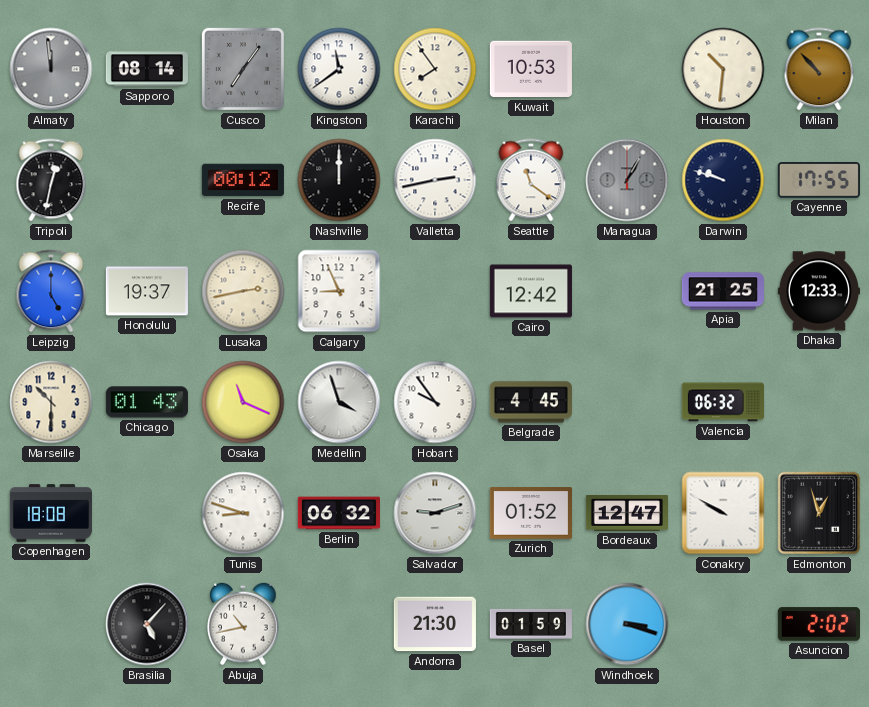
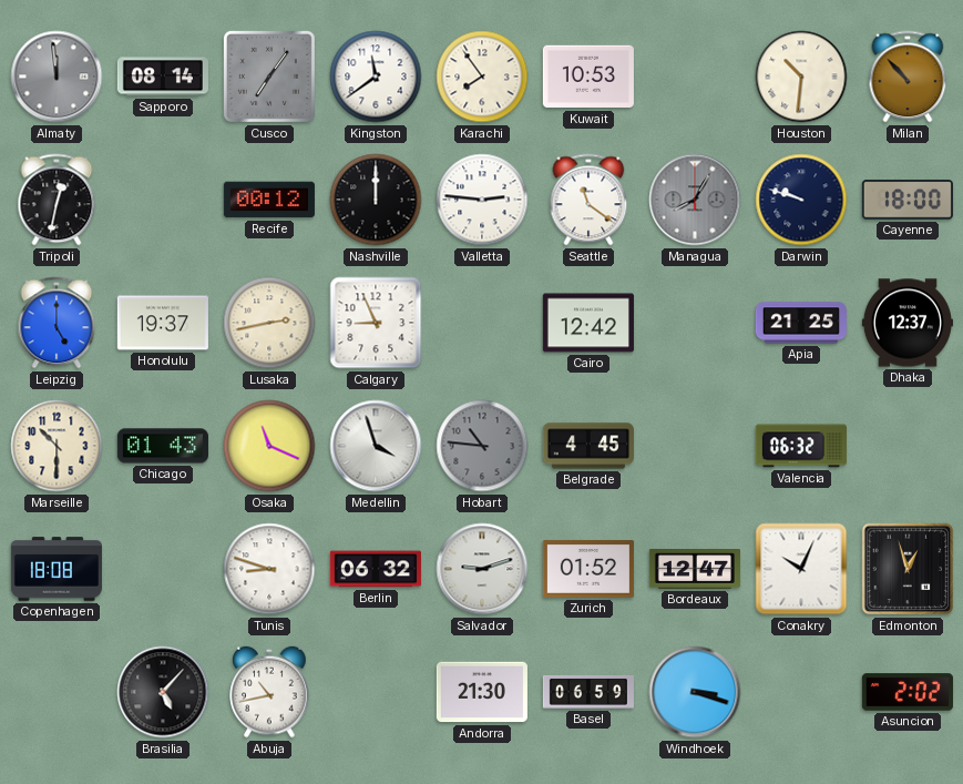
Valletta: 2:43 -> 2:46
Managua: 1:05 -> 8:05
Cayenne: 17:55 -> 18:00
Dhaka: 12:33 -> 12:37
Hobart: 9:54 -> 10:46
Hobart dial: white -> grey
Conakry: 9:50 -> 10:04
Basel: 01:59 -> 06:59
